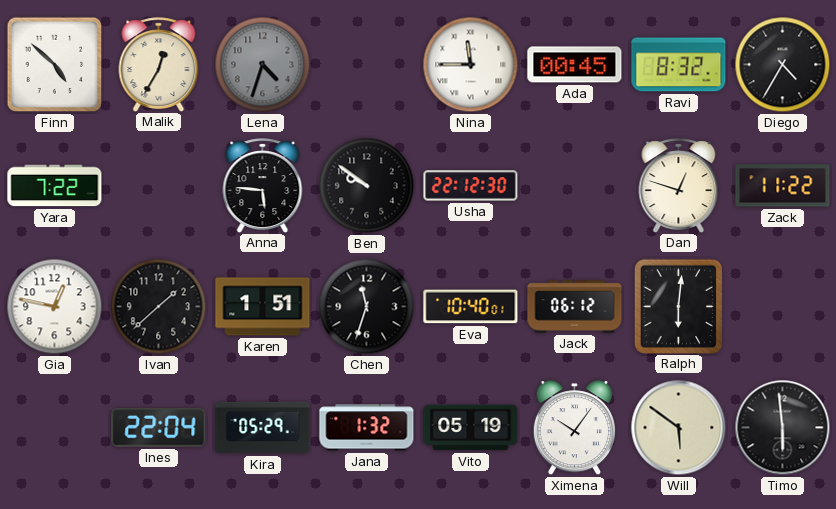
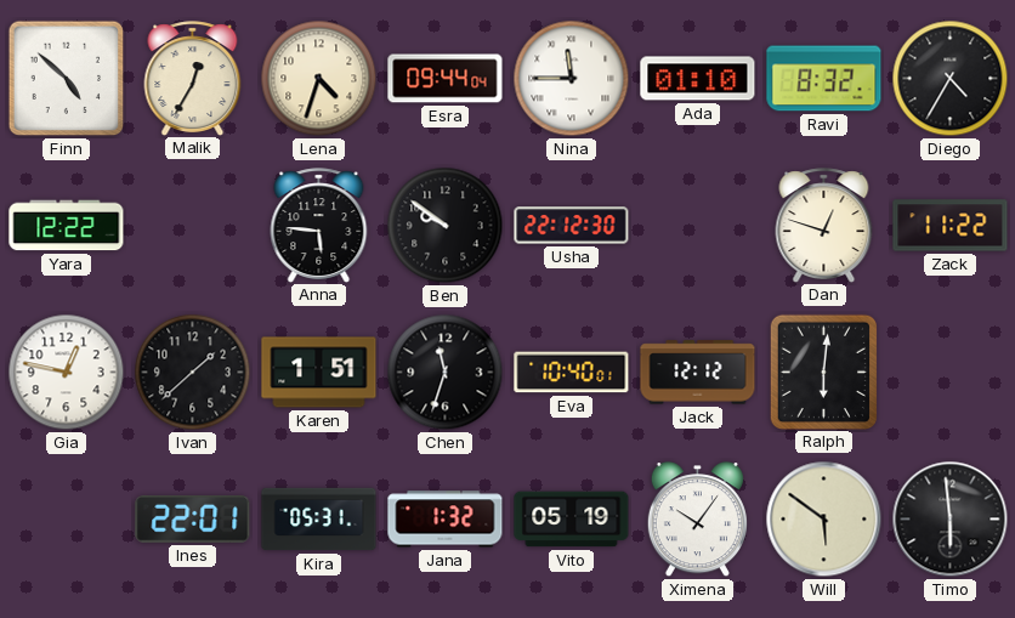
Lena dial: grey -> cream
Esra: none -> 09:44
Ada: 00:45 -> 01:10
Yara: 7:22 -> 12:22
Jack: 06:12 -> 12:12
Ines: 22:04 -> 22:01
Kira: 05:29 -> 05:31
